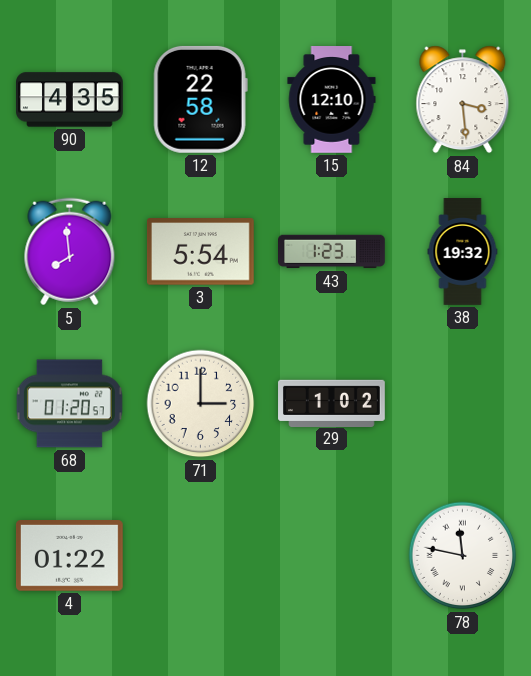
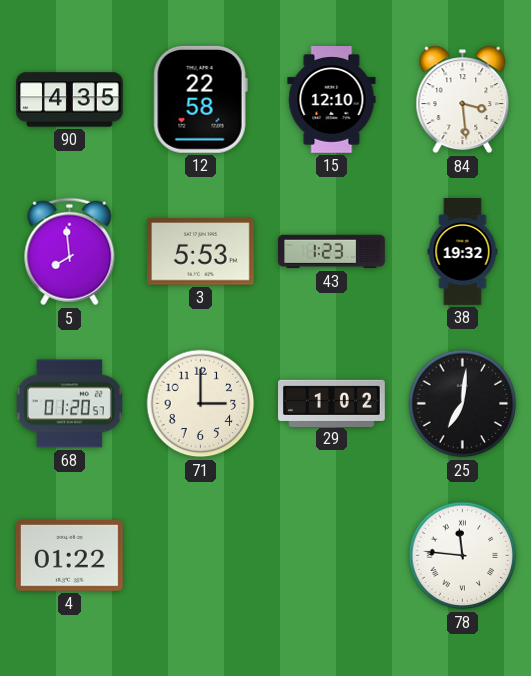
3: 5:54 -> 5:53
25: none -> 7:01
78: 11:47 -> 11:46
